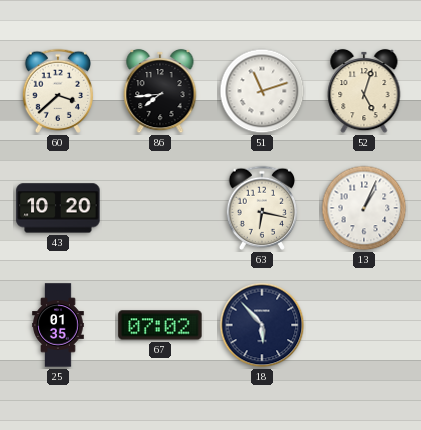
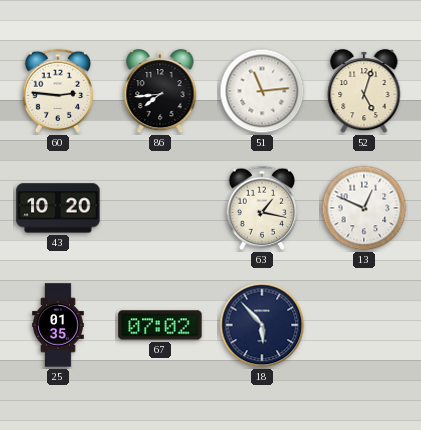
60: 3:38 -> 2:46
51: 11:12 -> 11:14
63: 6:17 -> 1:17
13: 1:04 -> 12:49
